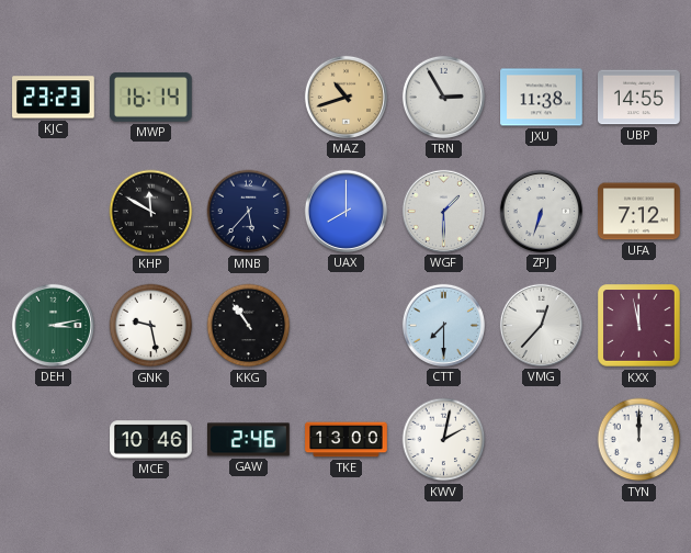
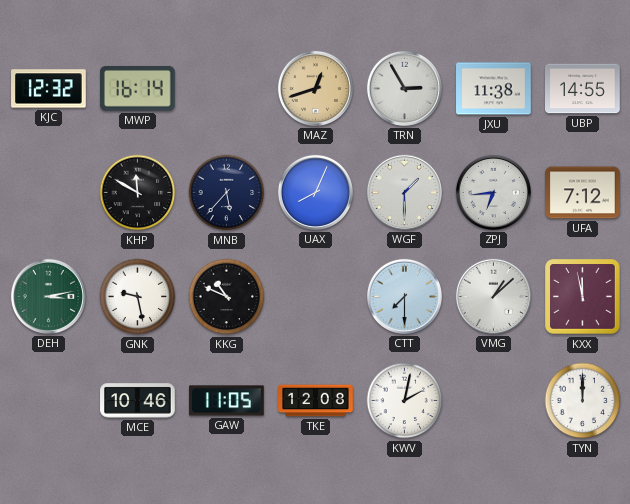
KJC: 23:23 -> 12:32
MAZ: 10:42 -> 12:42
UAX: 8:00 -> 8:04
ZPJ: 6:33 -> 6:44
KKG: 10:54 -> 10:49
VMG: 12:37 -> 1:08
GAW: 2:46 -> 11:05
TKE: 13:00 -> 12:08
